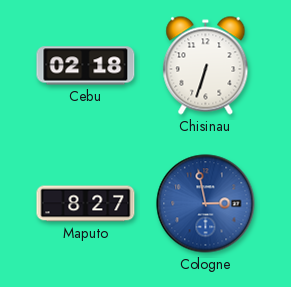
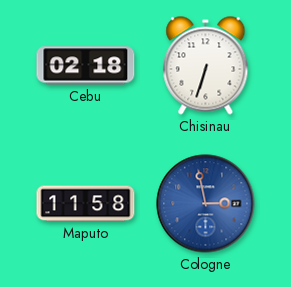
Maputo: 8:27 -> 11:58
